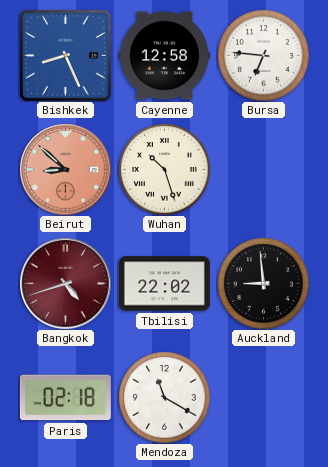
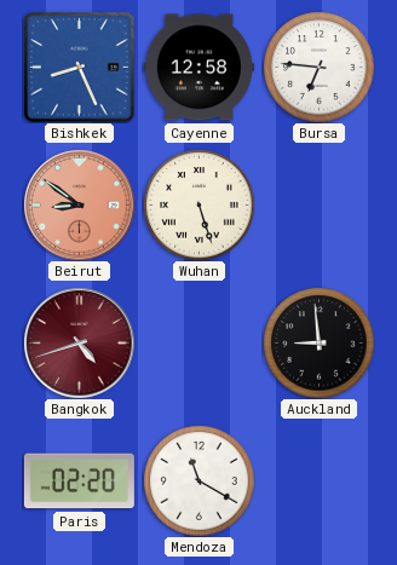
Beirut: 8:52 -> 8:51
Wuhan: 10:27 -> 5:27
Tbilisi: 22:02 -> none
Paris: 02:18 -> 02:20
